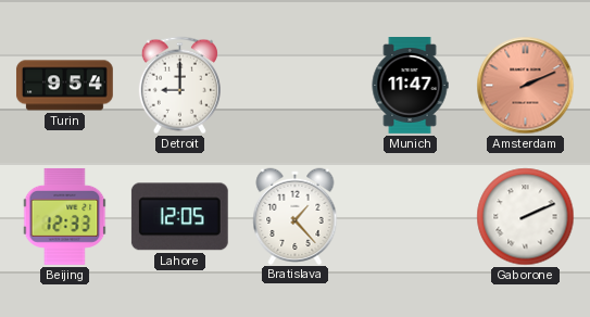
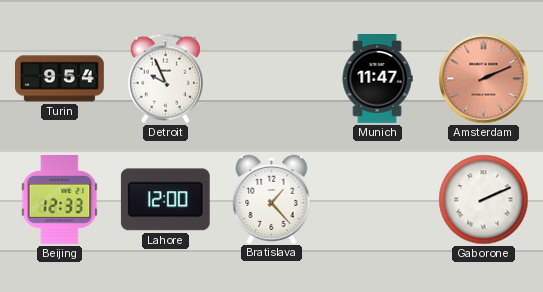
Detroit: 9:00 -> 9:56
Lahore: 12:05 -> 12:00
